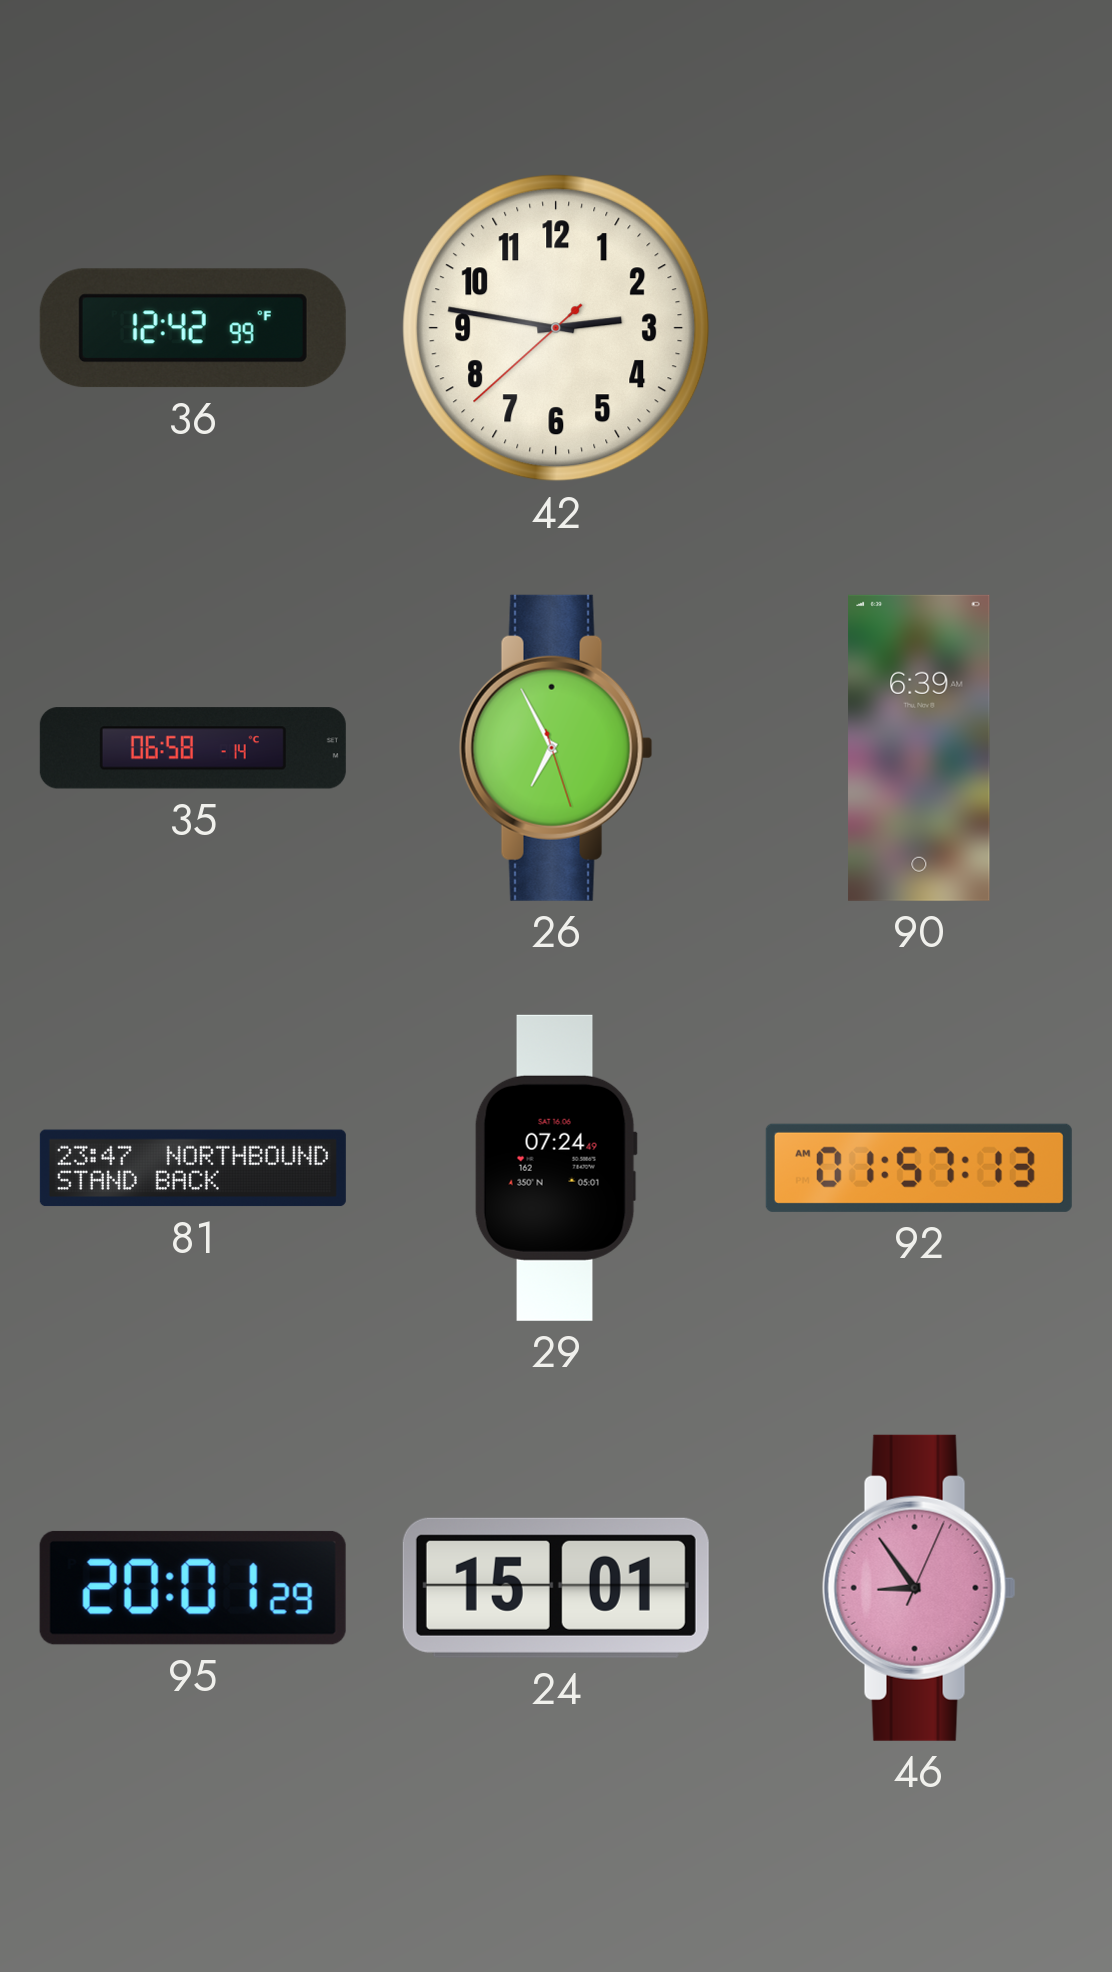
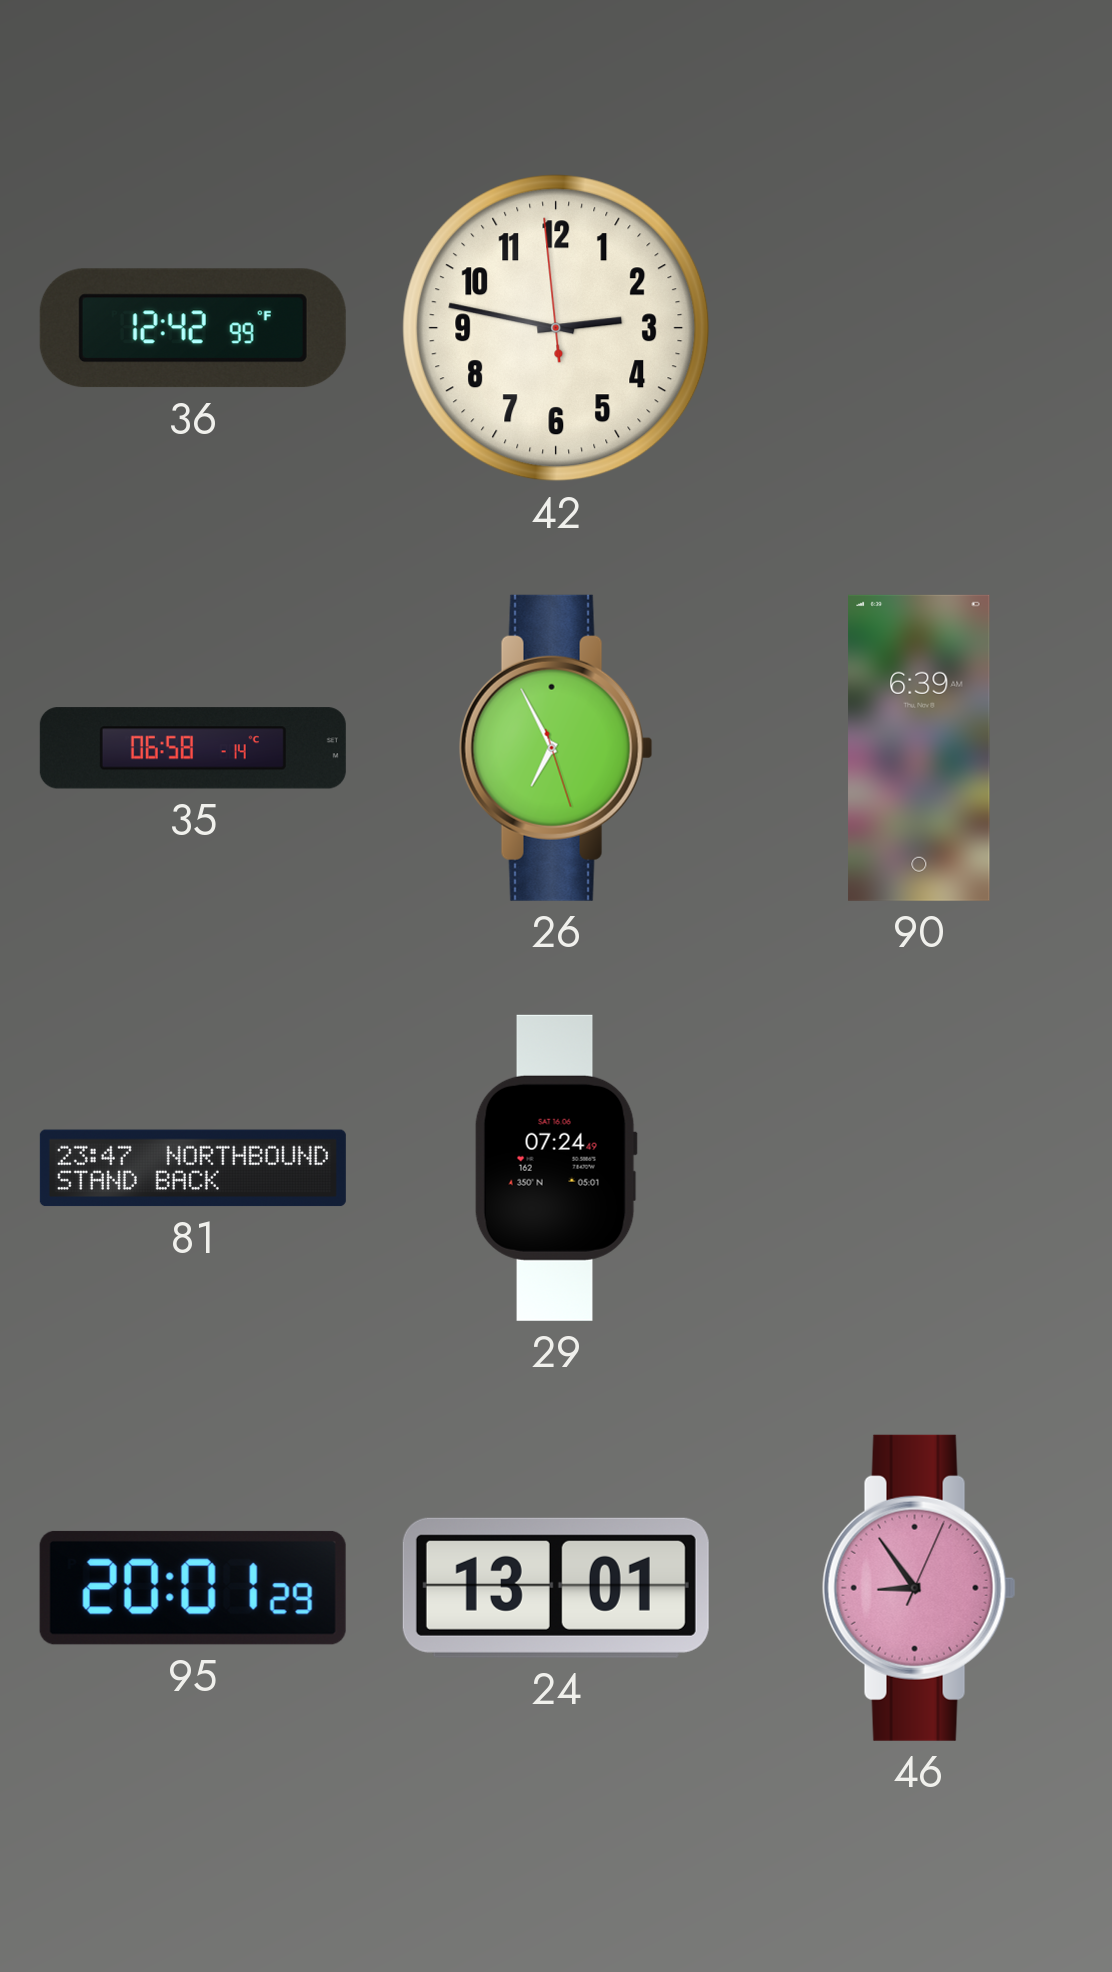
42: 2:46:38 -> 2:46:59
92: 01:57 -> none
24: 15:01 -> 13:01
